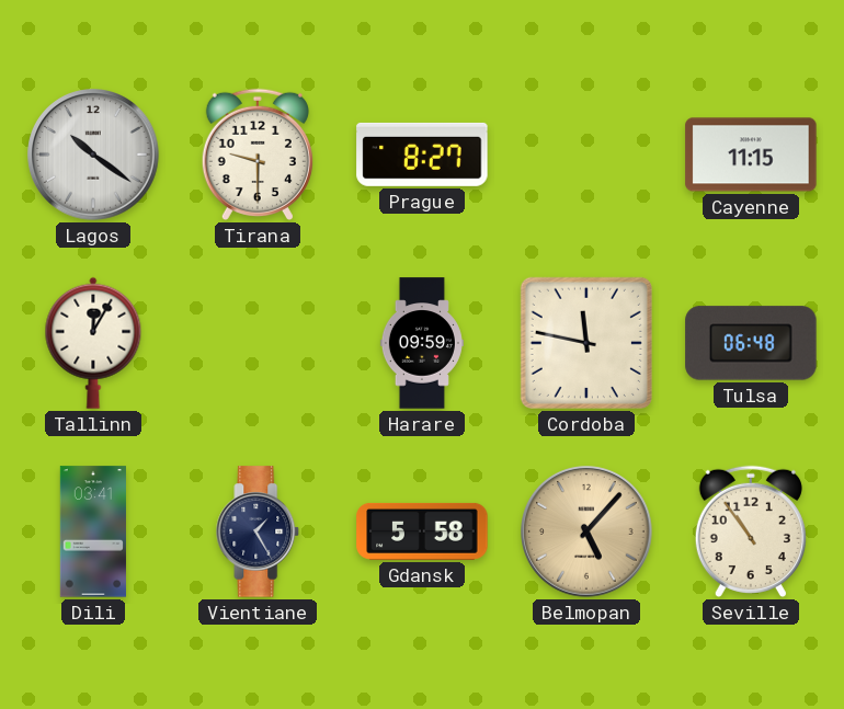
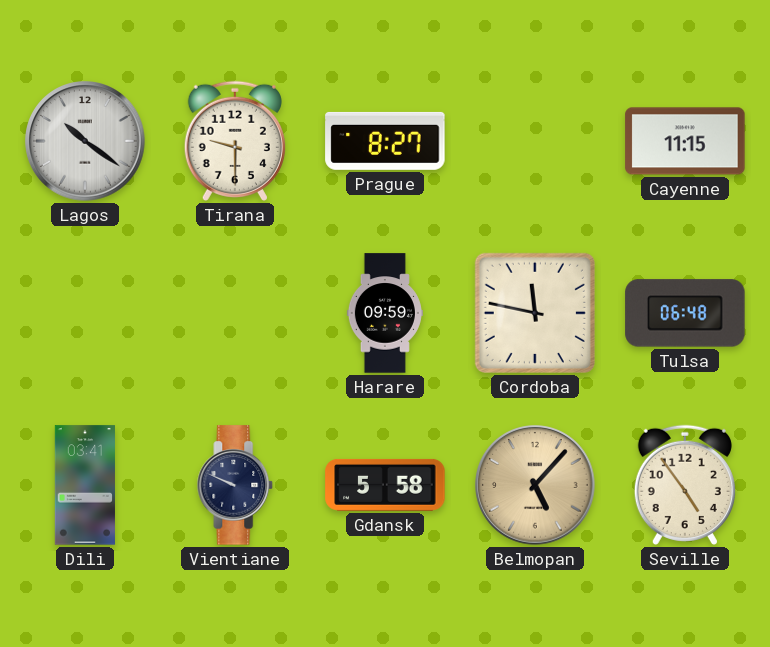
Tallinn: 12:05 -> none
Vientiane: 1:25 -> 9:49
Seville: 10:54 -> 4:54
